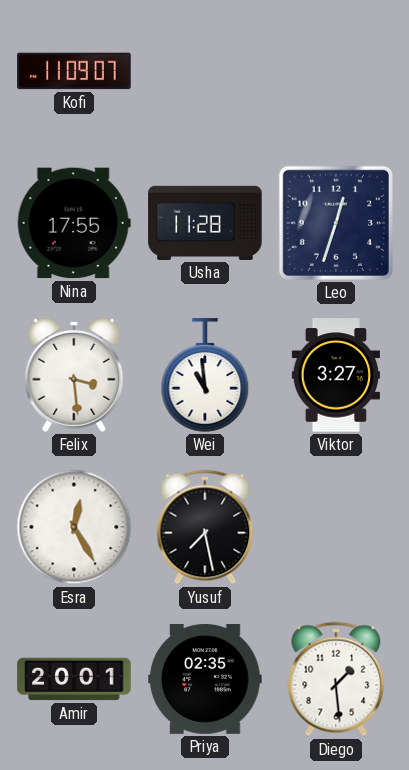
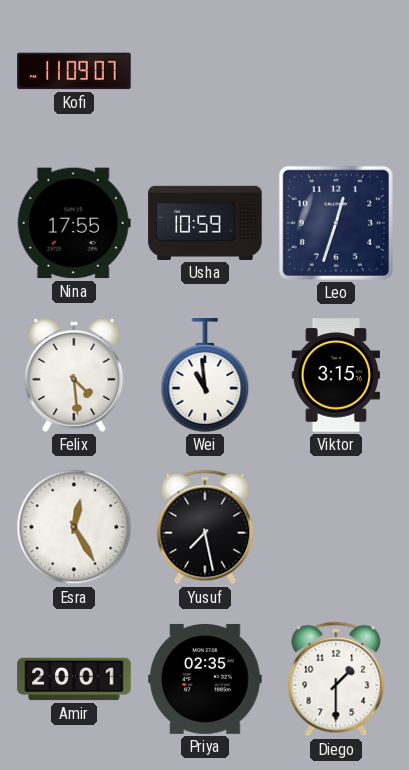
Usha: 11:28 -> 10:59
Felix: 3:29 -> 4:29
Viktor: 3:27 -> 3:15
Diego: 1:29 -> 1:30
